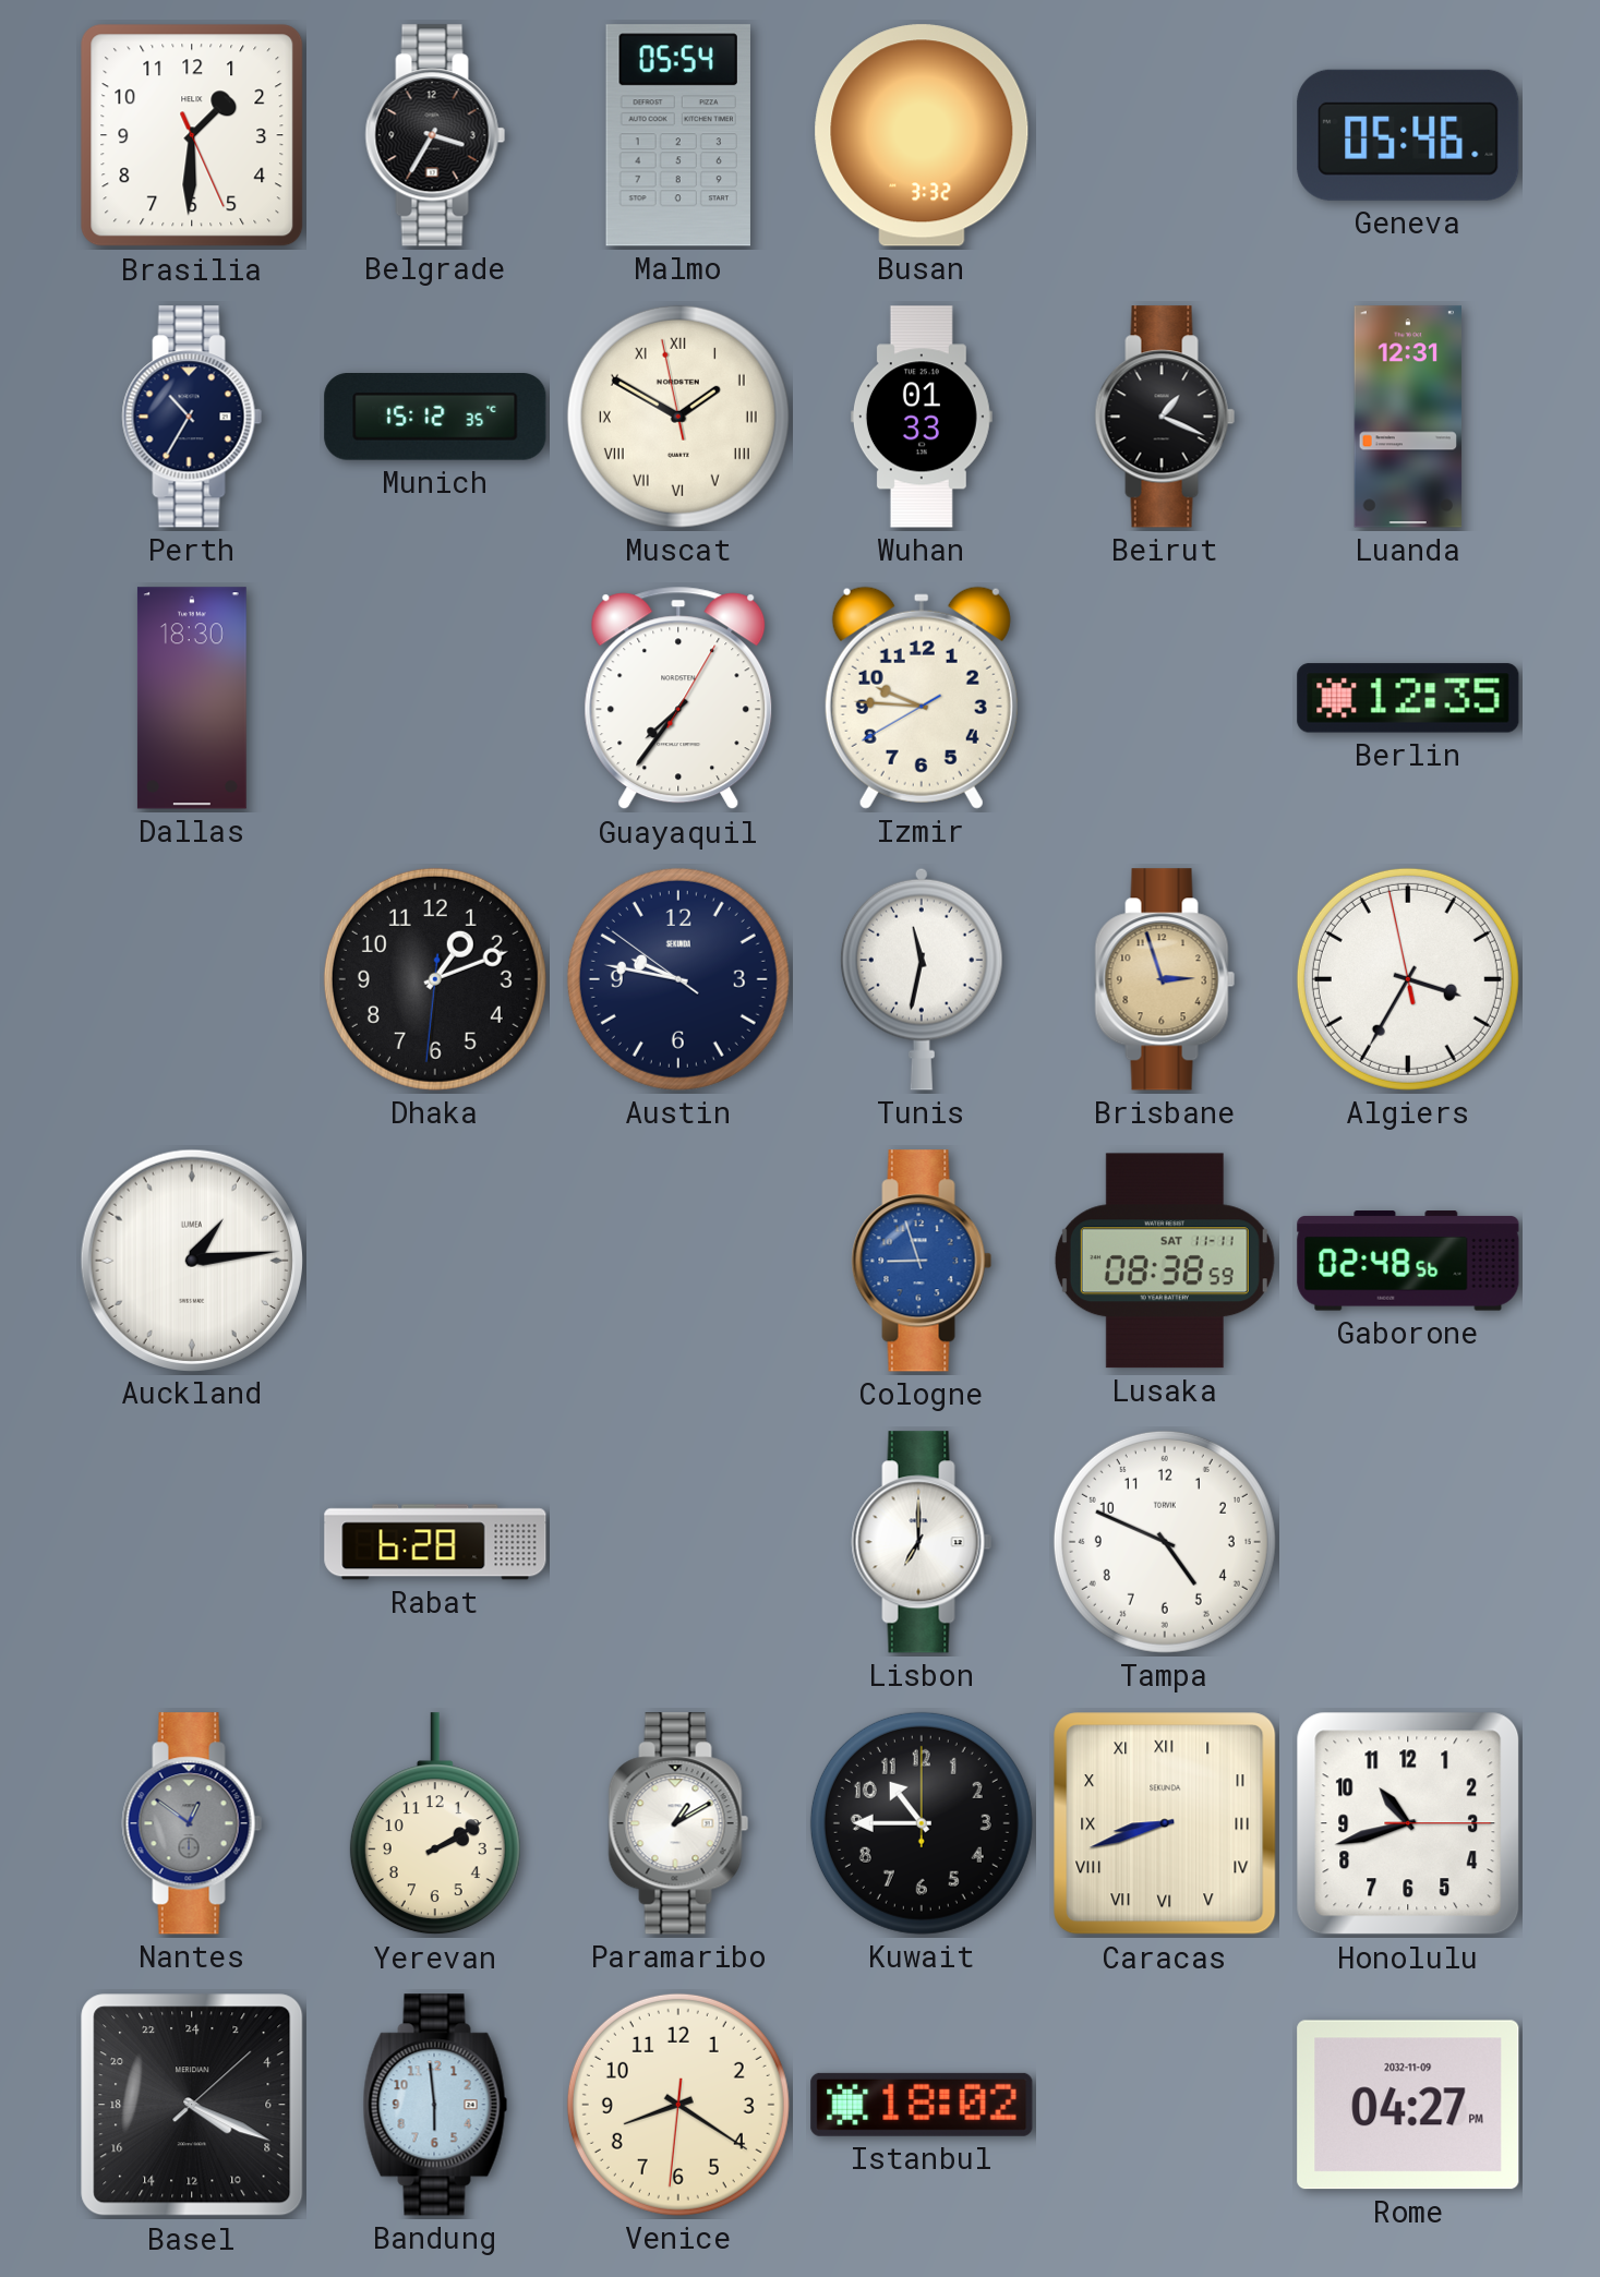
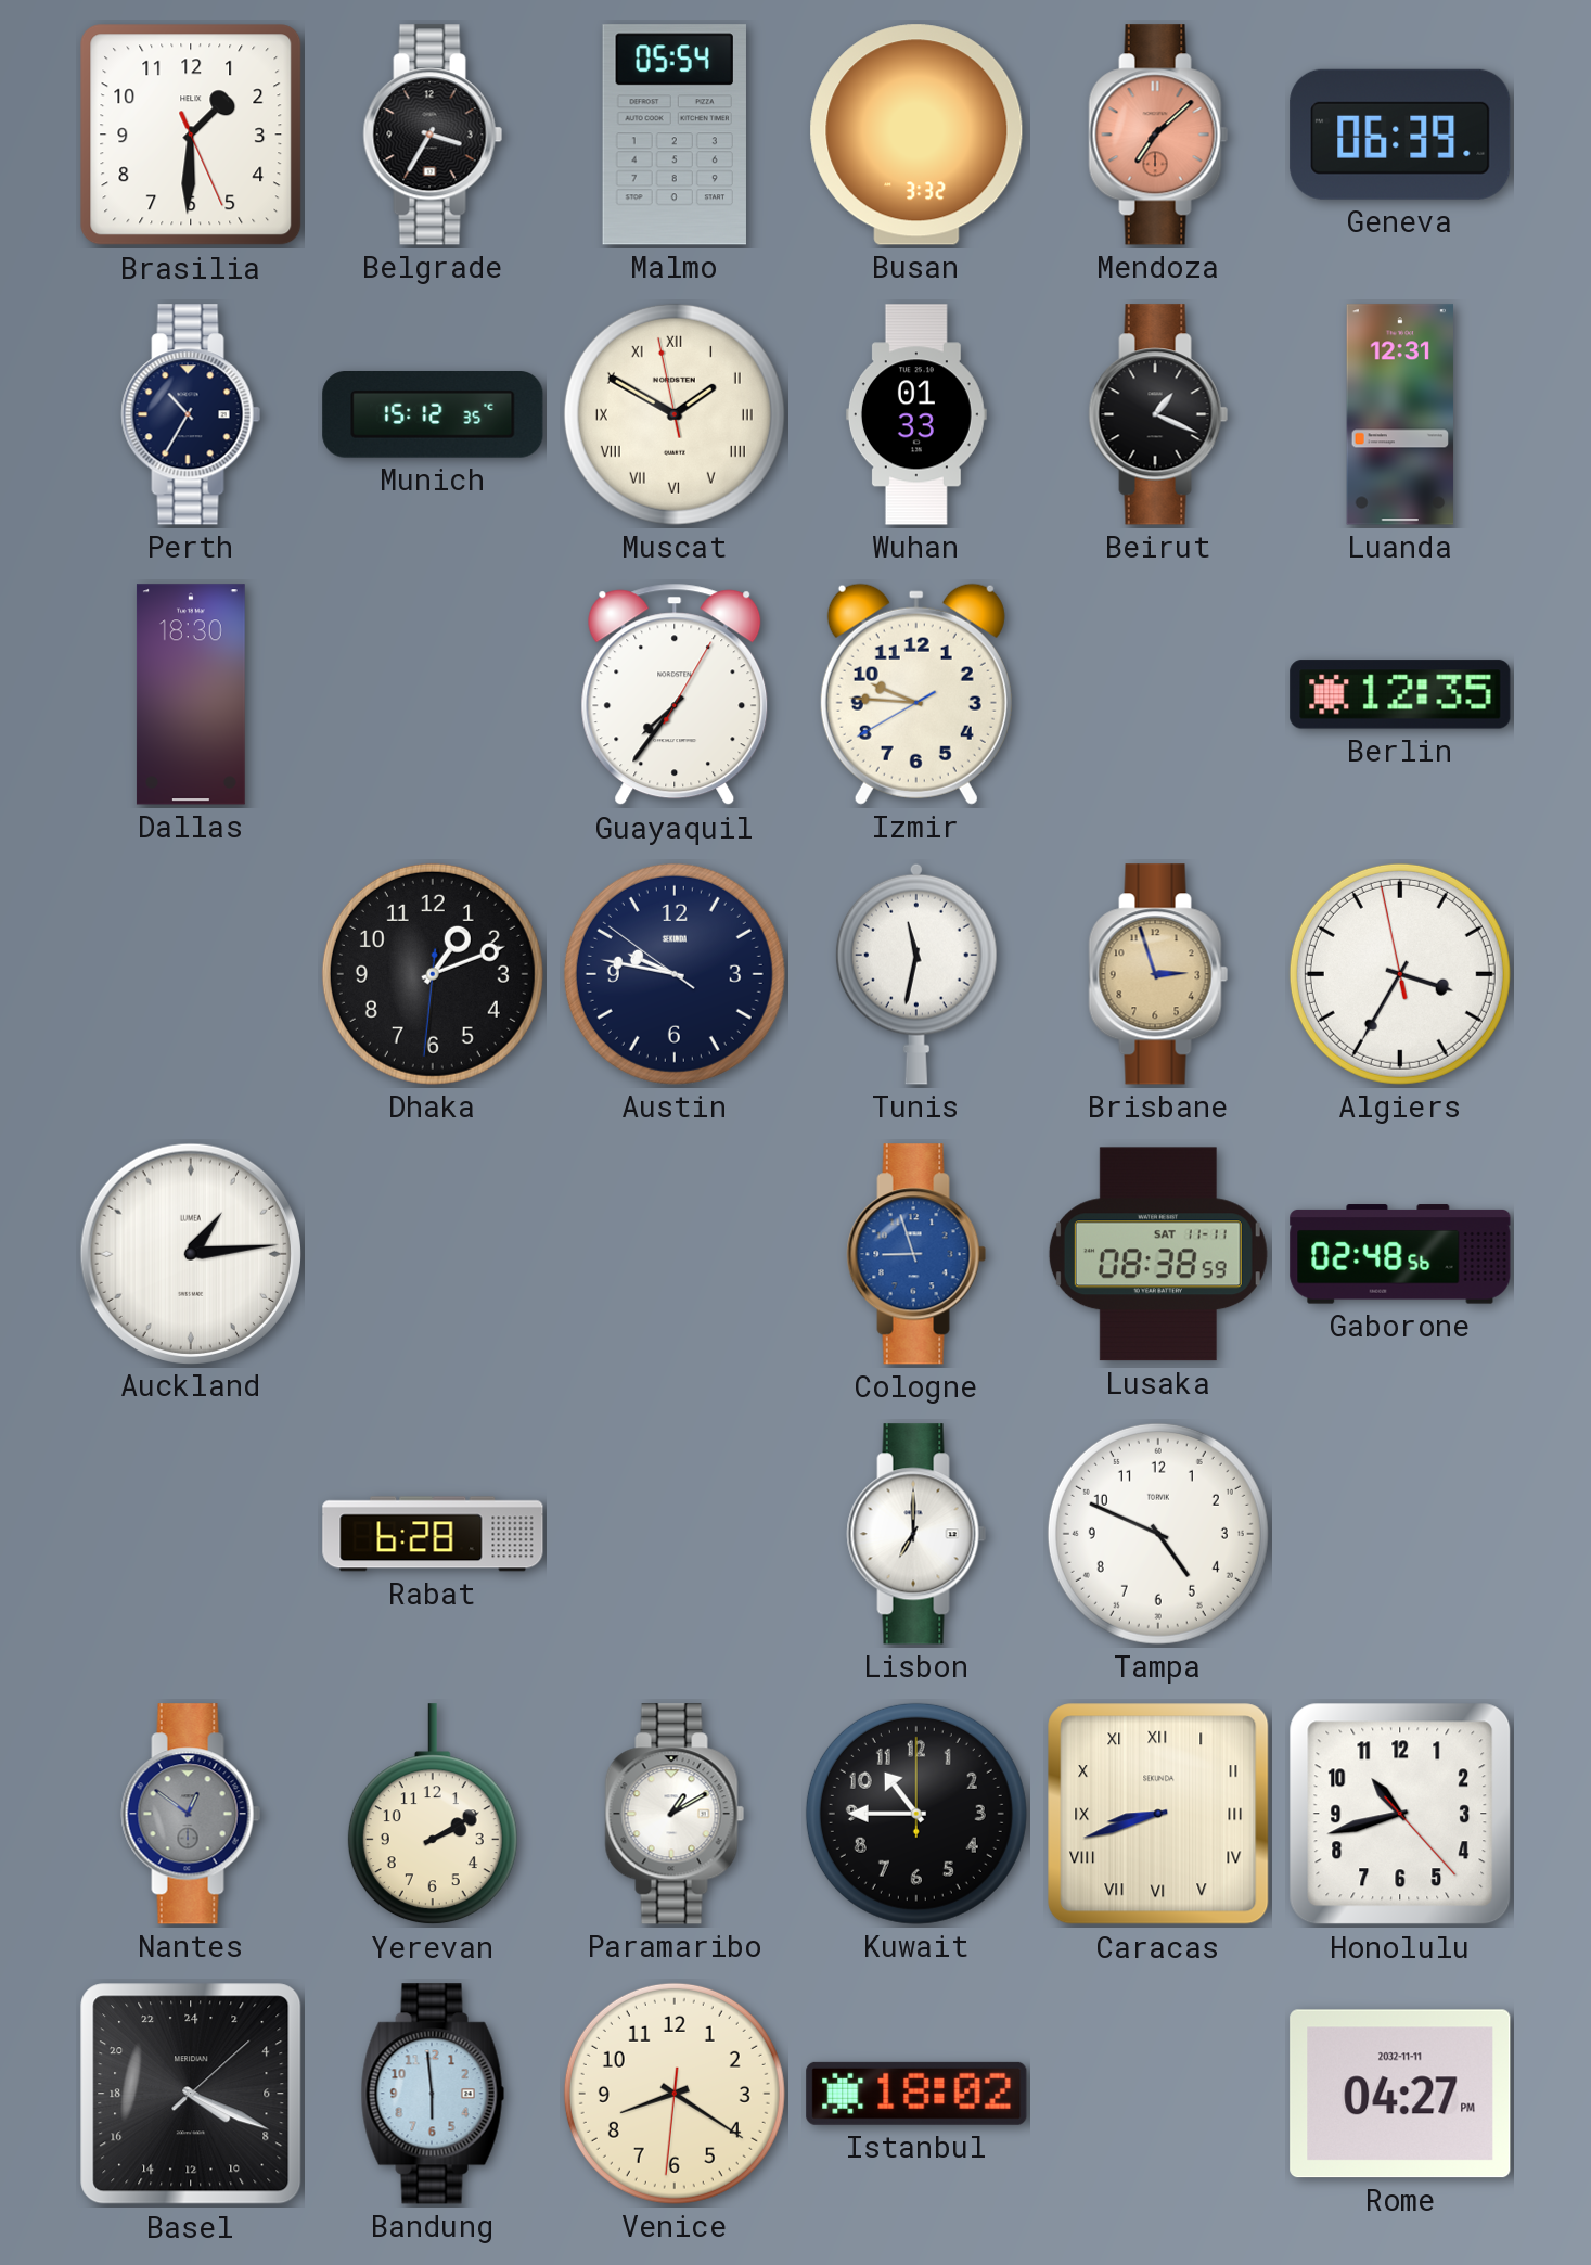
Mendoza: none -> 7:08
Geneva: 05:46 -> 06:39
Honolulu: 10:42:15 -> 10:42:23
Rome date: 2032-11-09 -> 2032-11-11
